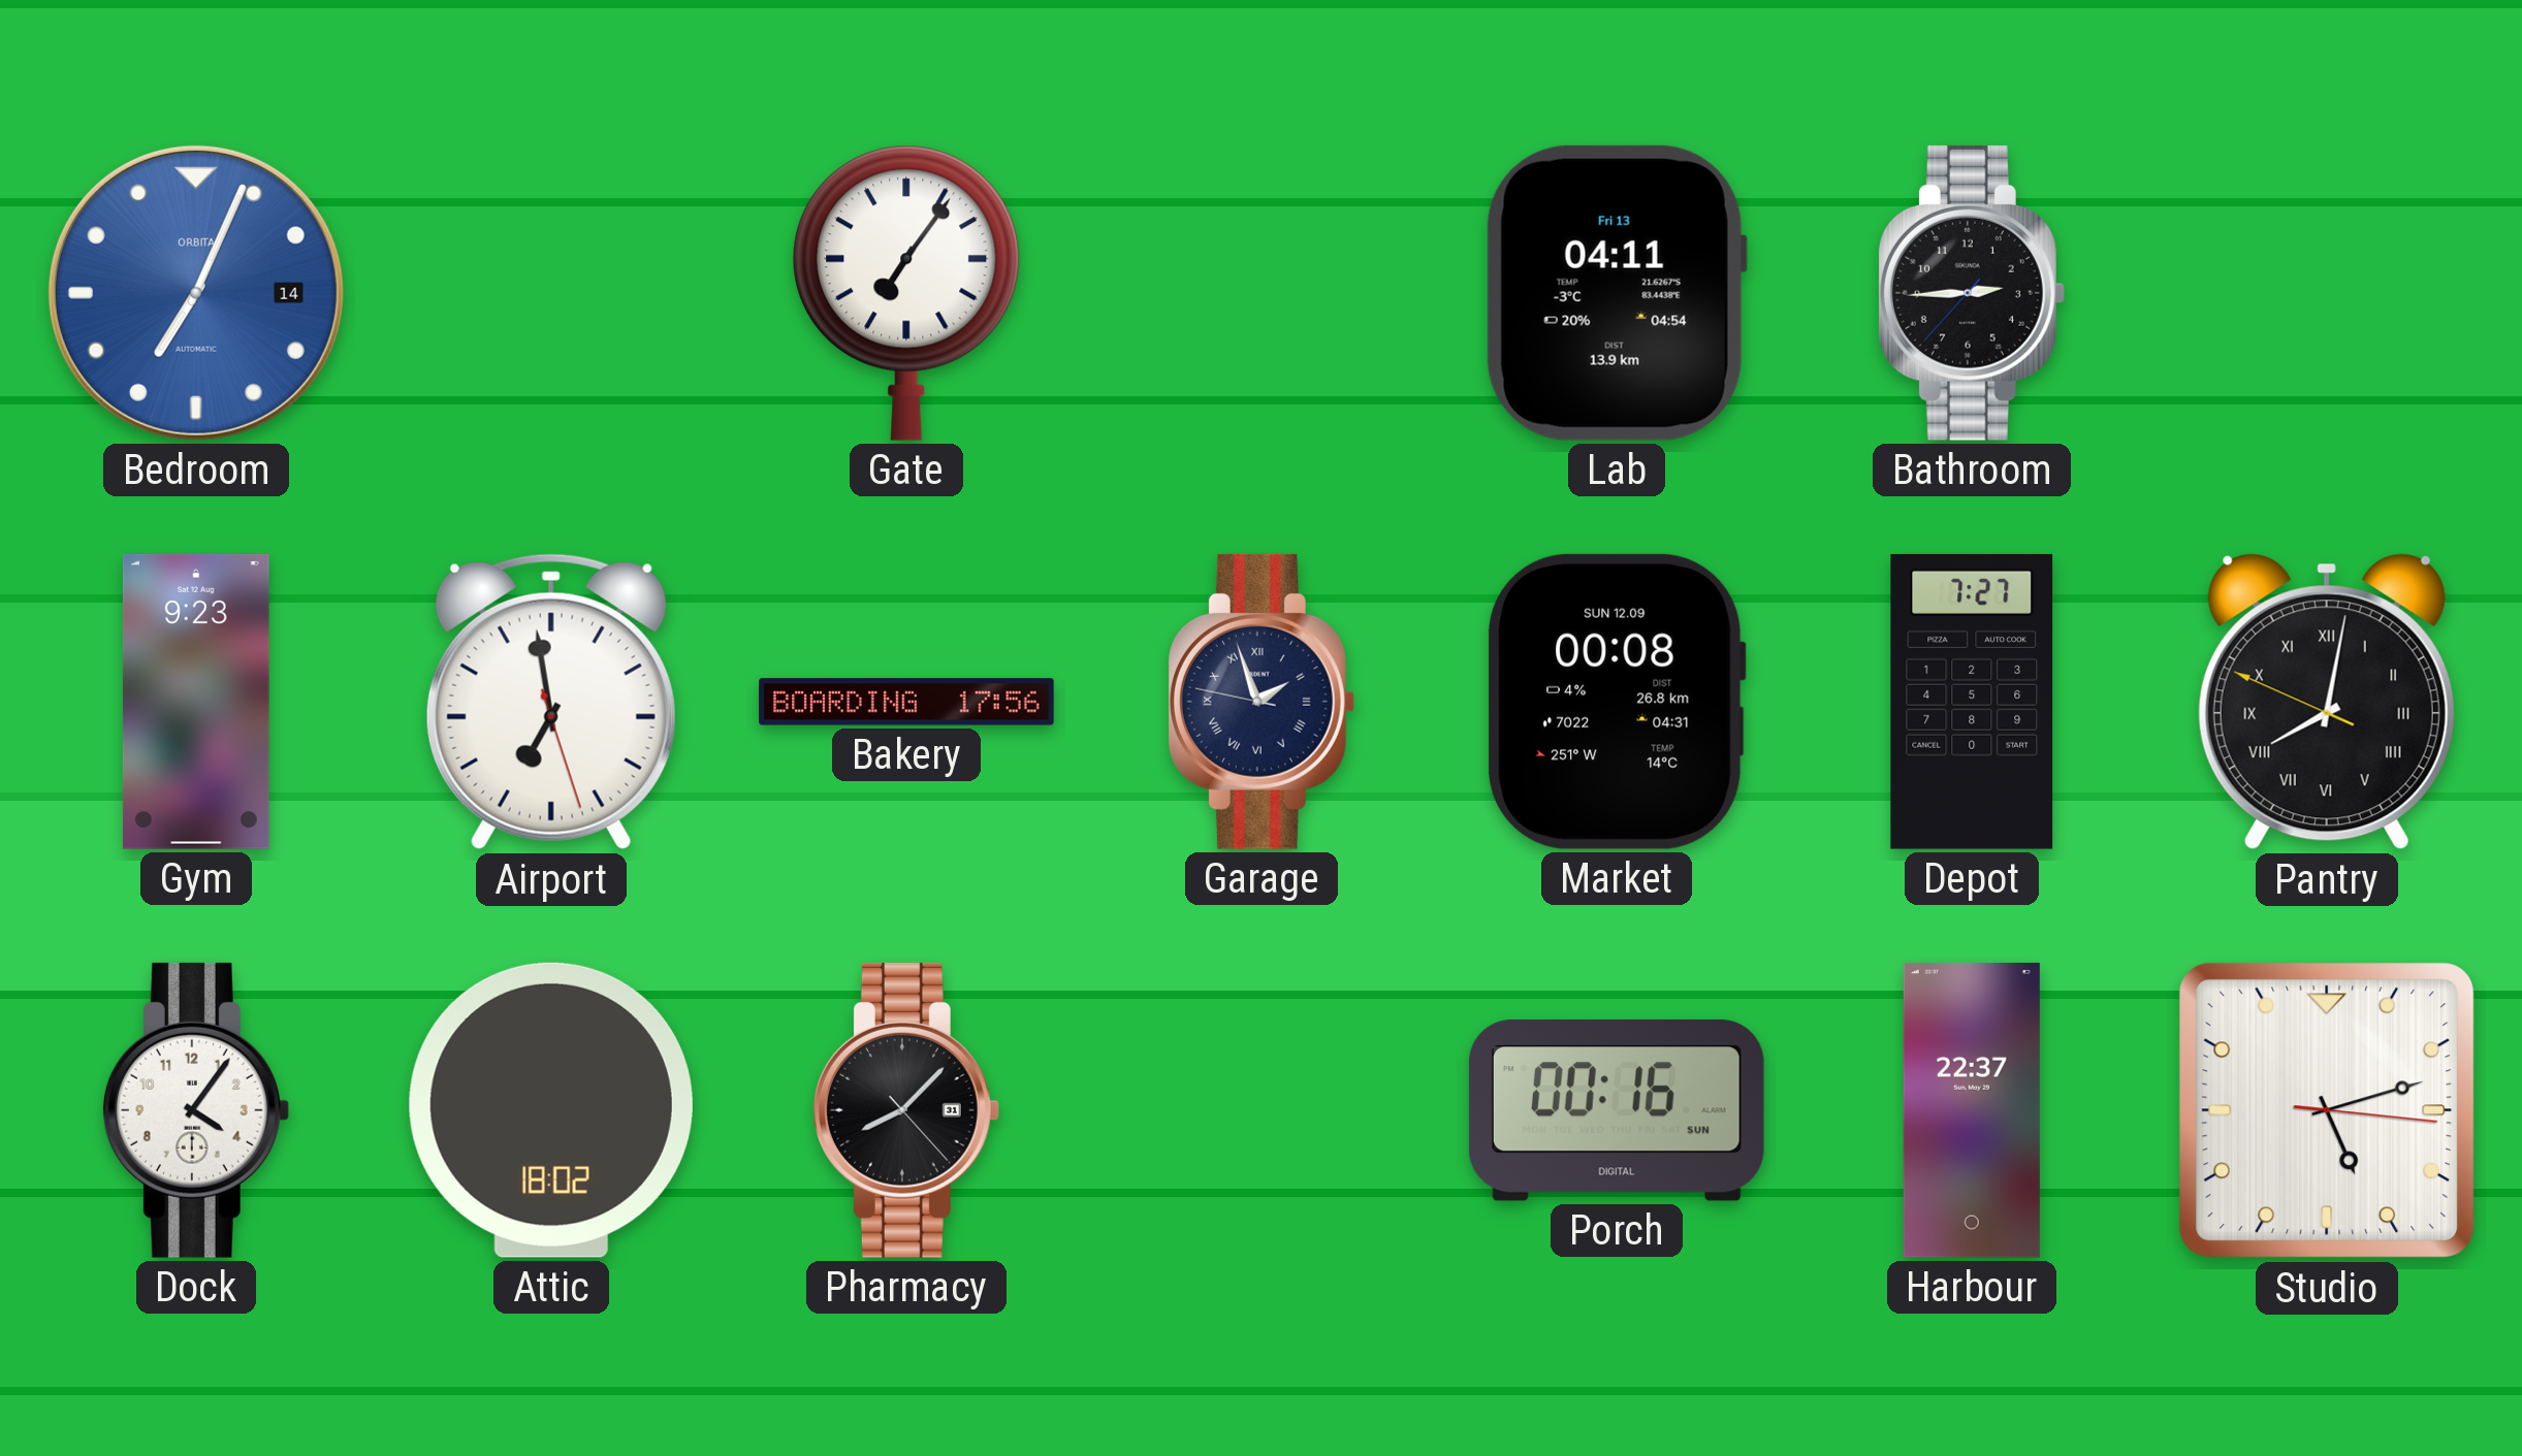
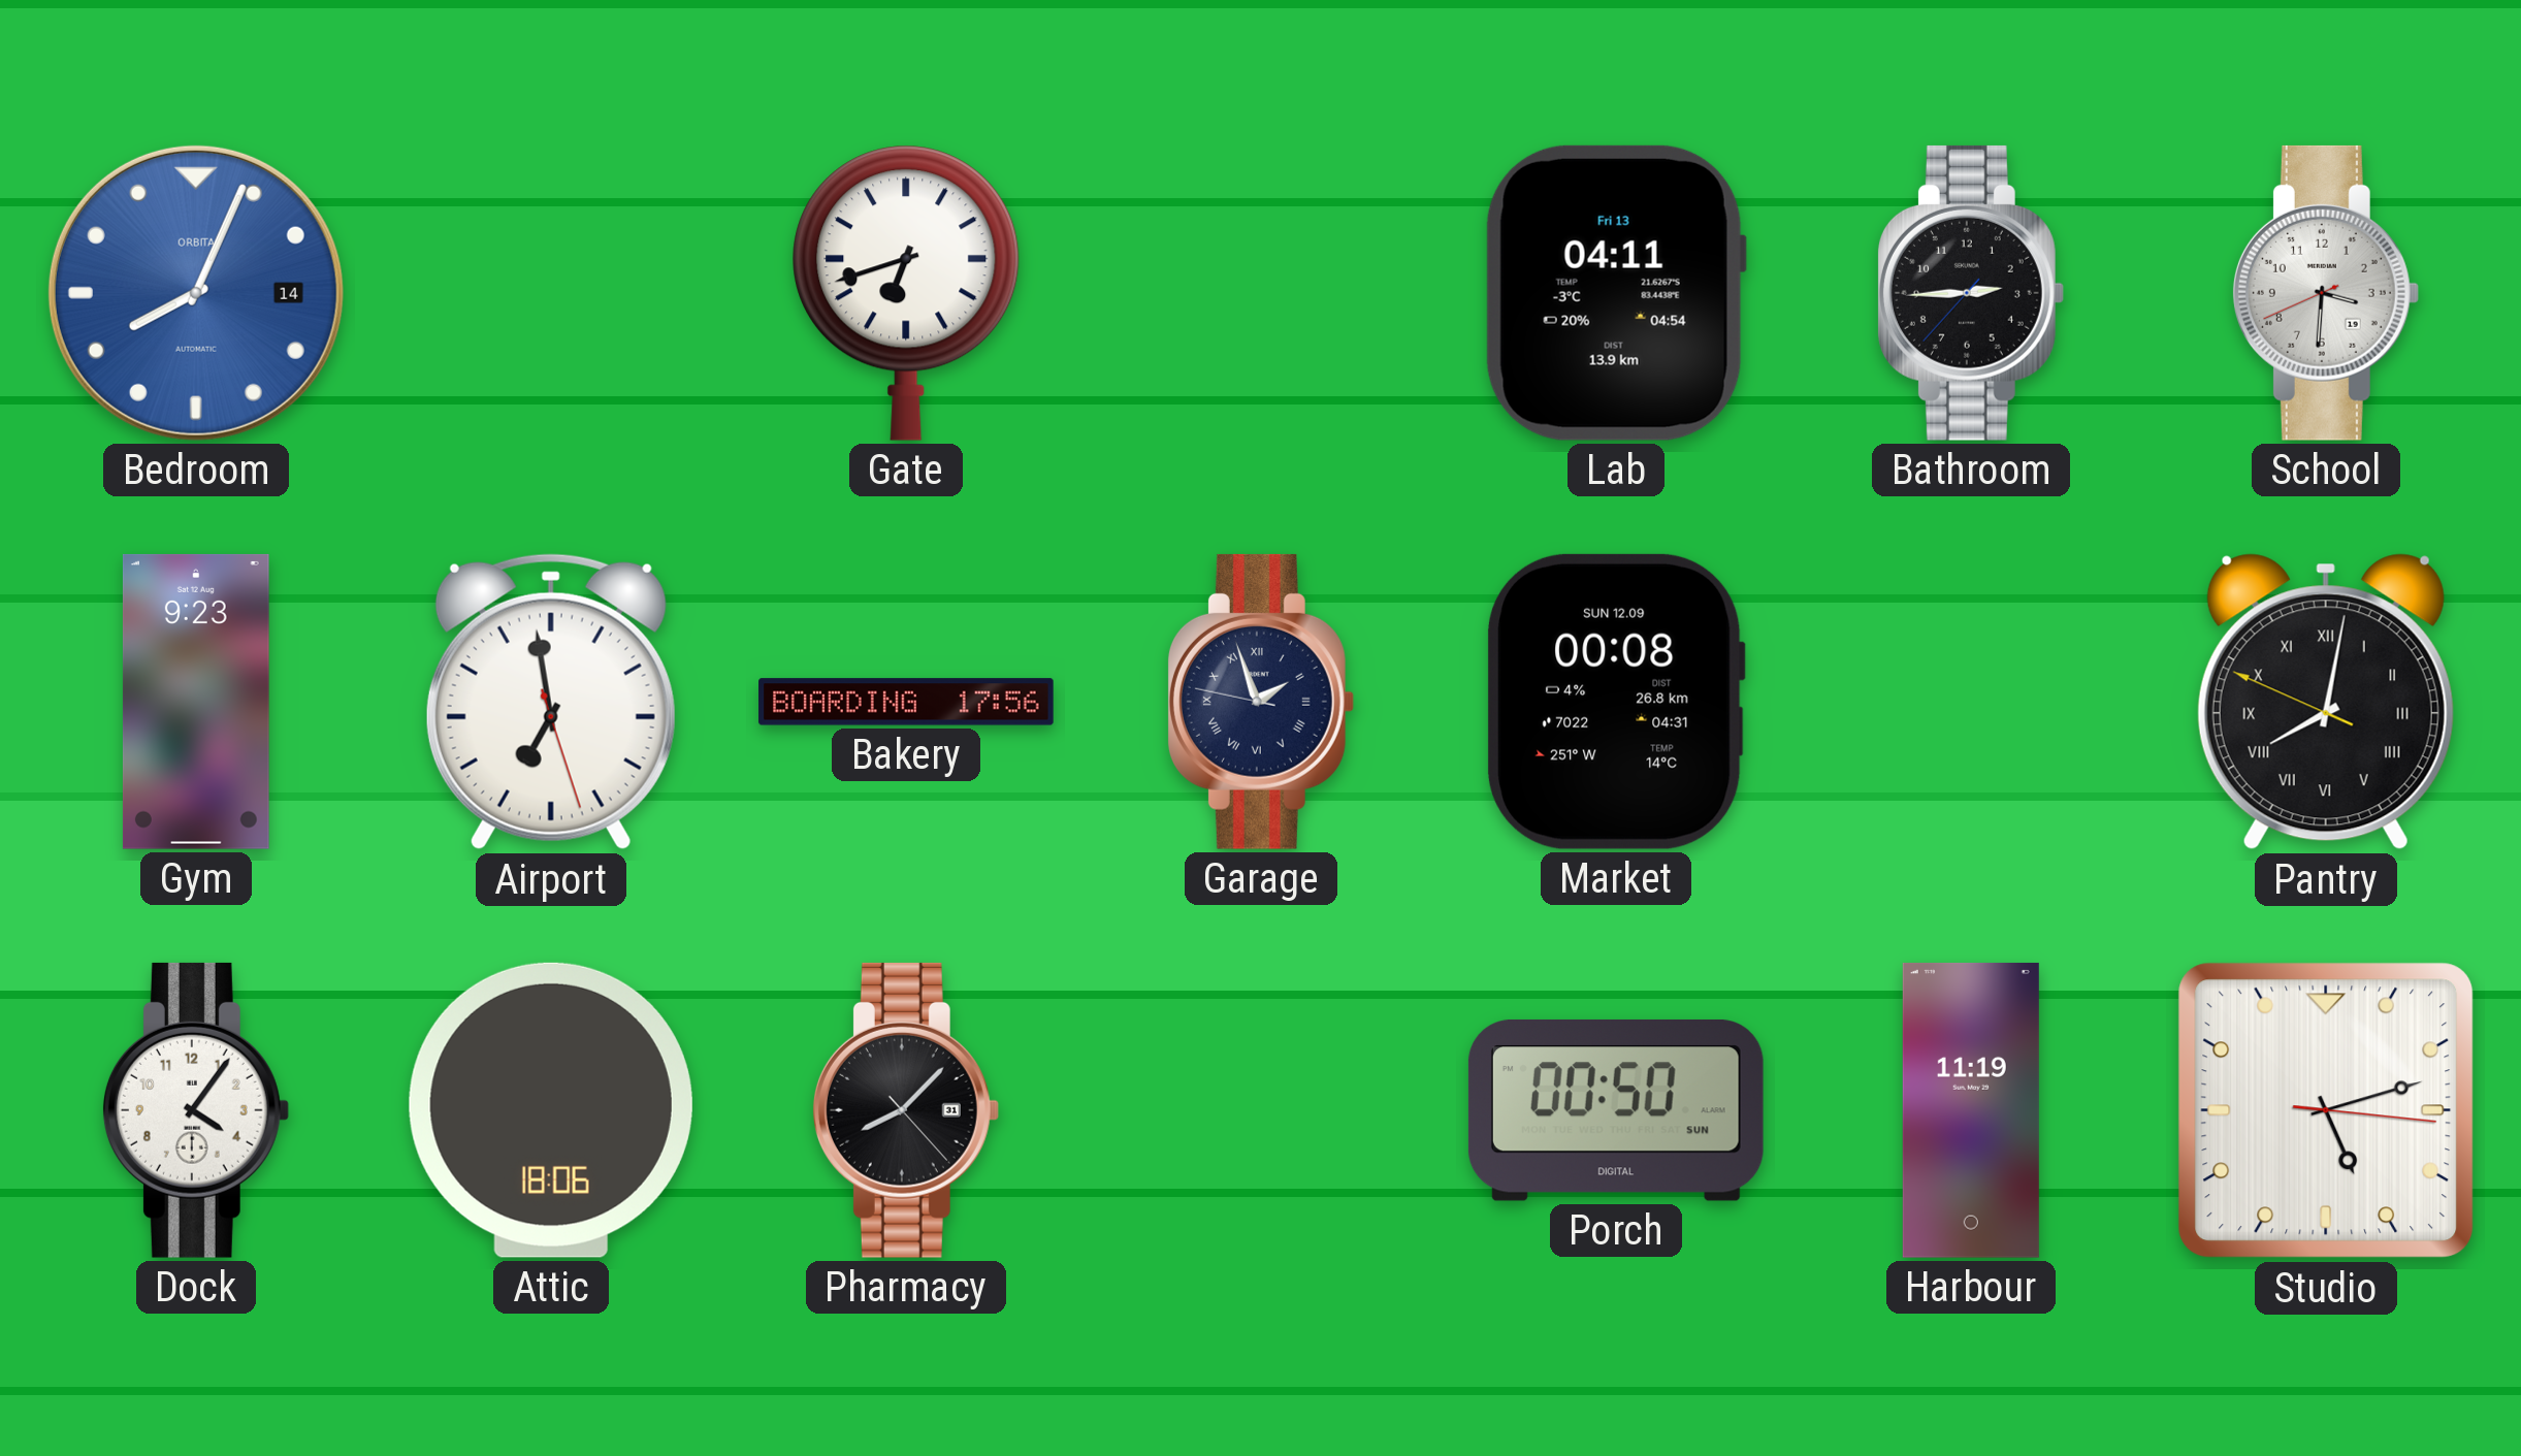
Bedroom: 7:04 -> 8:04
Gate: 7:06 -> 6:42
School: none -> 3:30
Depot: 7:27 -> none
Attic: 18:02 -> 18:06
Porch: 00:16 -> 00:50
Harbour: 22:37 -> 11:19
